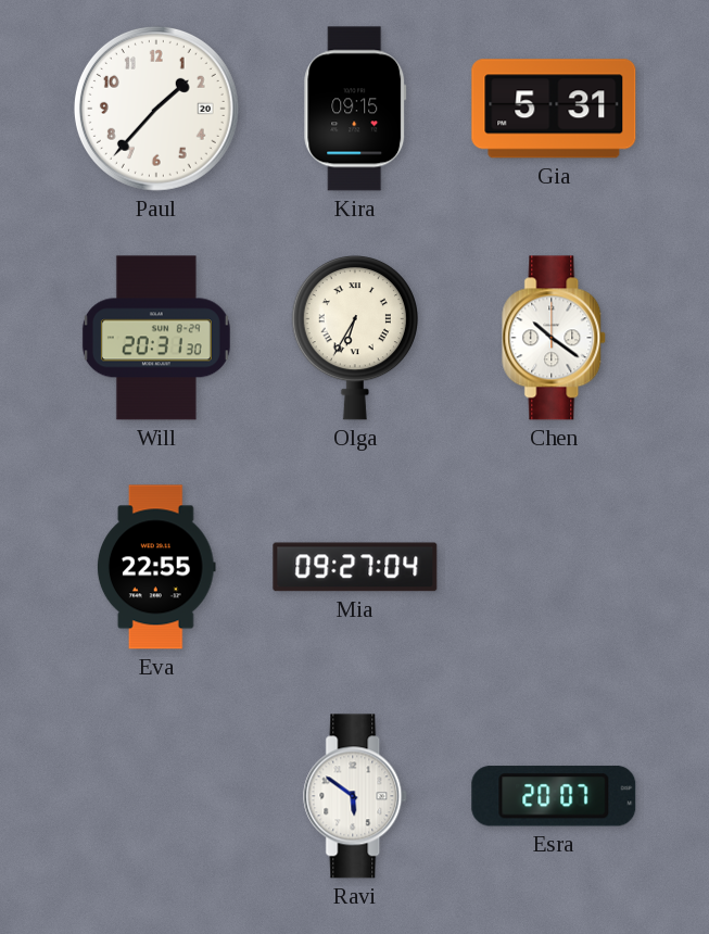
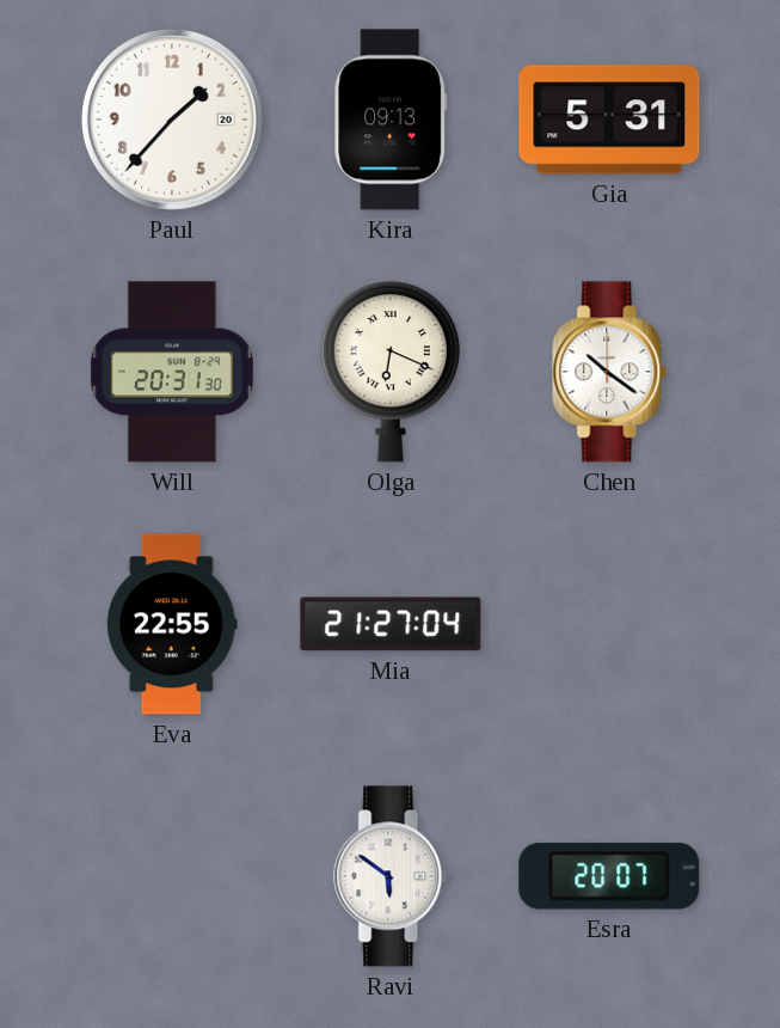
Kira: 09:15 -> 09:13
Olga: 6:35 -> 6:19
Mia: 09:27 -> 21:27
